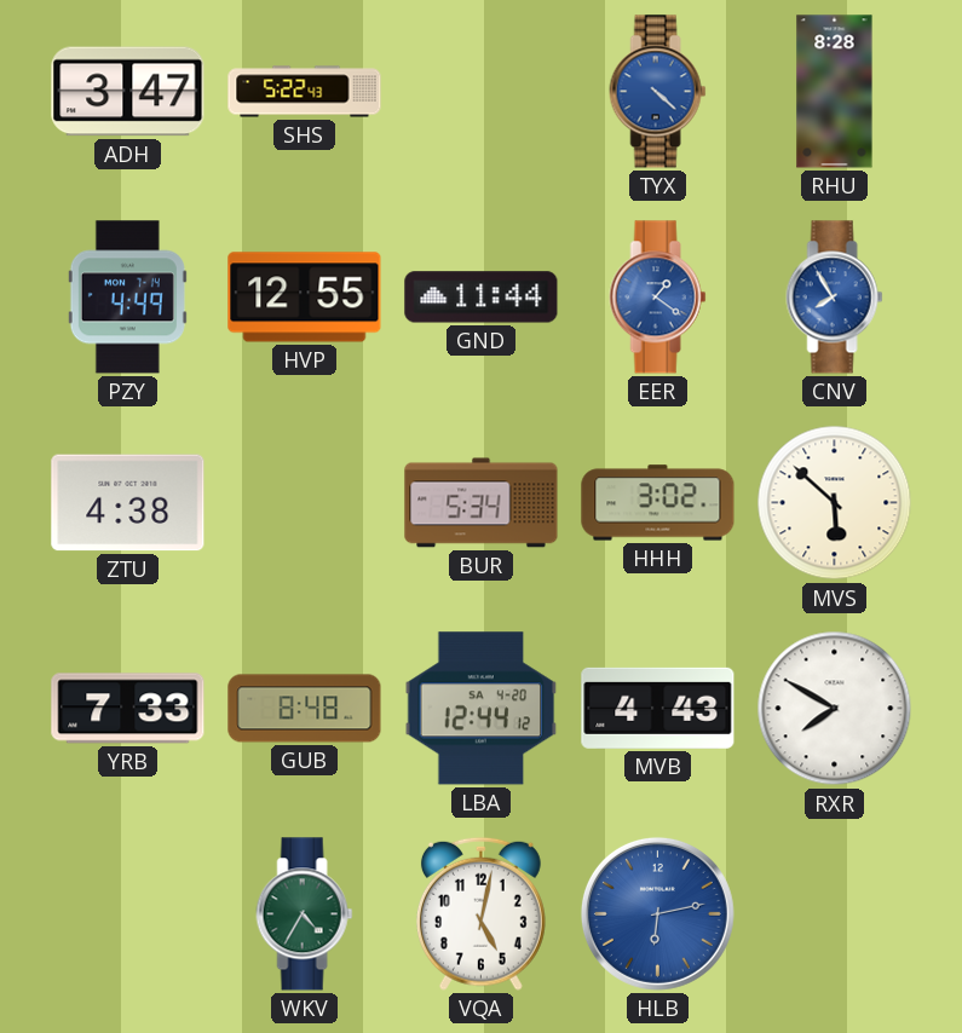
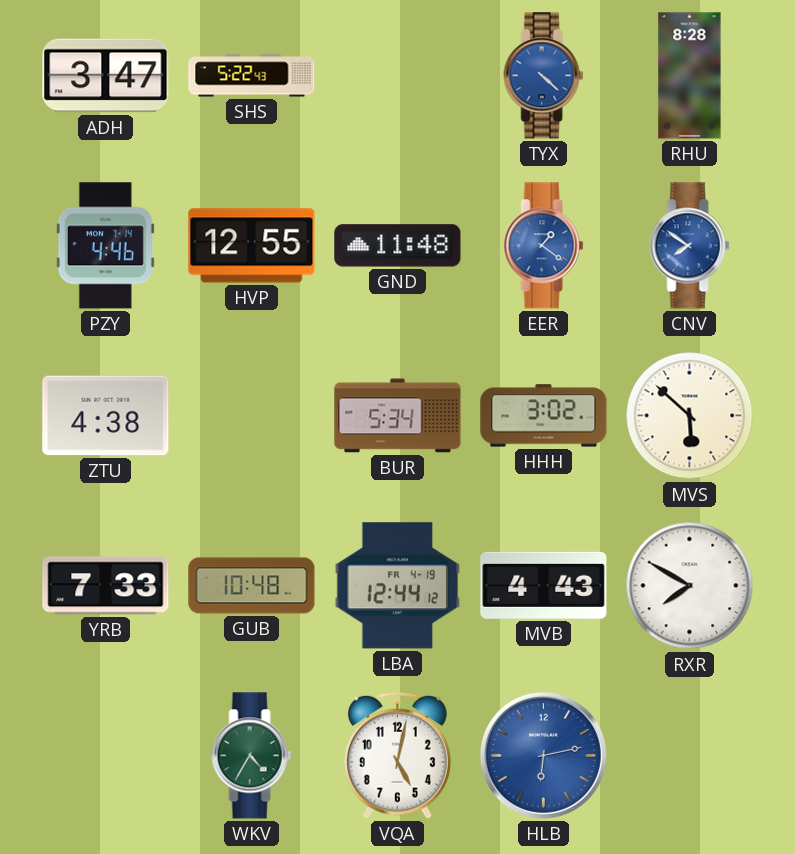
PZY: 4:49 -> 4:46
GND: 11:44 -> 11:48
CNV: 7:55 -> 7:51
GUB: 8:48 -> 10:48
LBA date: SA 4-20 -> FR 4-19
